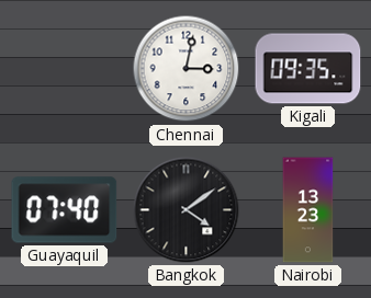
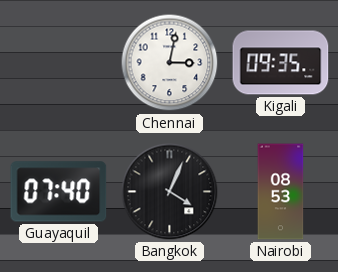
Bangkok: 4:09 -> 4:04
Nairobi: 13:23 -> 08:53
